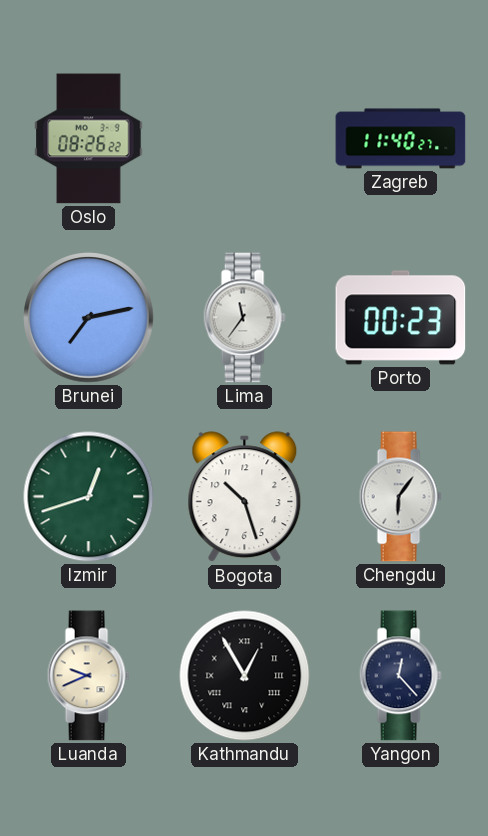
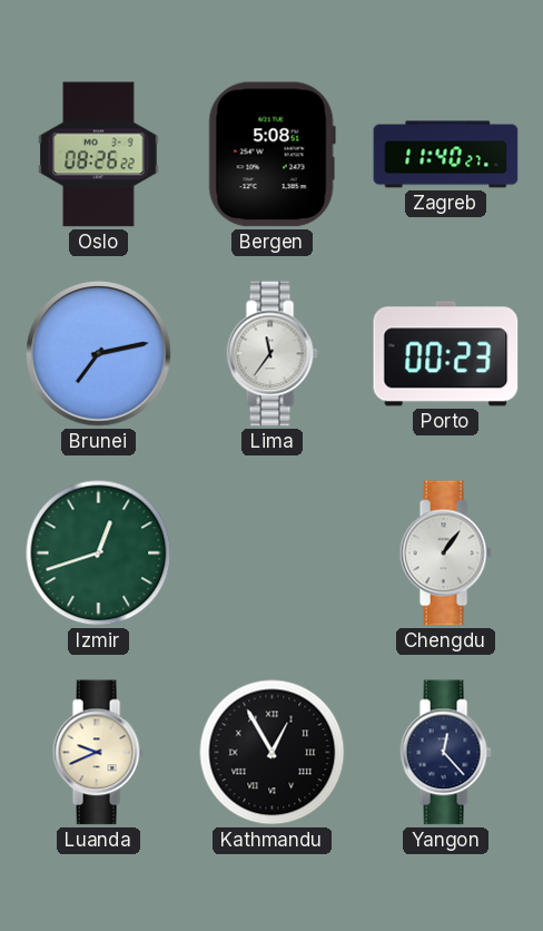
Bergen: none -> 5:08
Bogota: 10:27 -> none
Chengdu: 6:06 -> 1:06
